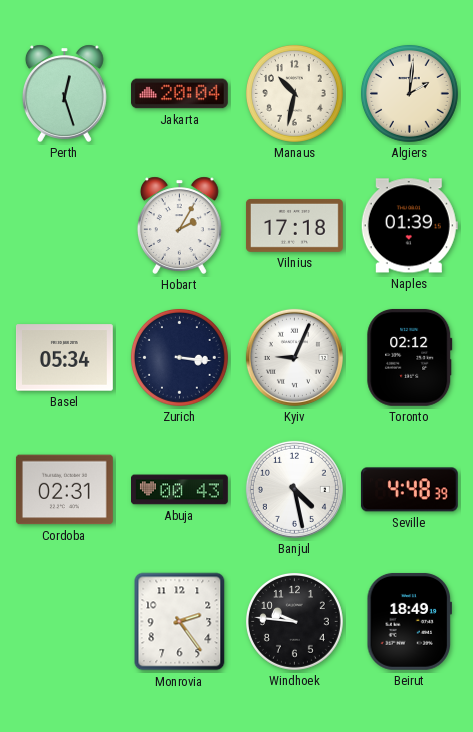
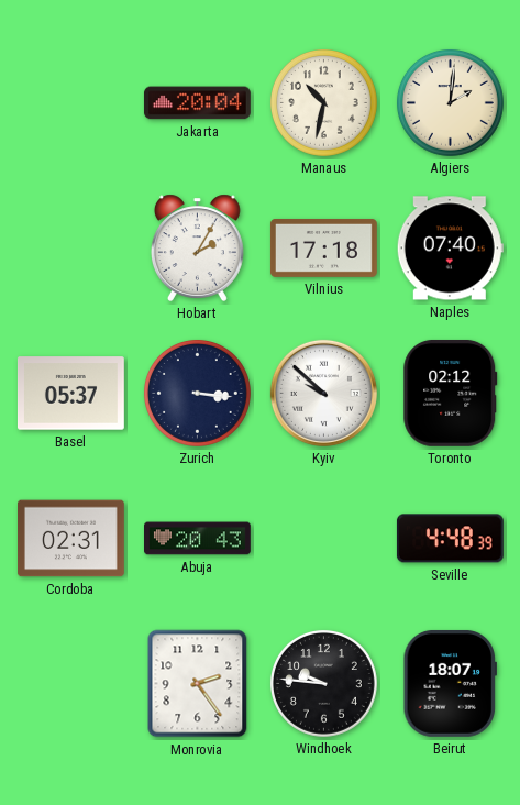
Perth: 12:27 -> none
Naples: 01:39 -> 07:40
Basel: 05:34 -> 05:37
Kyiv: 9:04 -> 9:52
Abuja: 00:43 -> 20:43
Banjul: 4:28 -> none
Beirut: 18:49 -> 18:07
